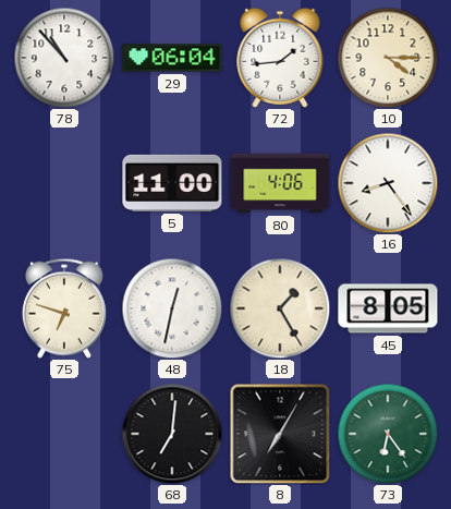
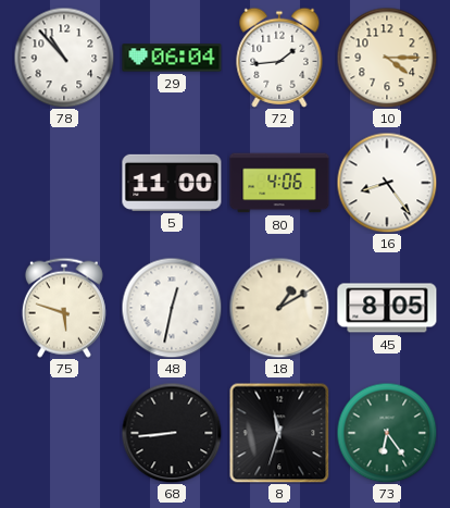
75: 6:48 -> 5:48
18: 1:25 -> 1:10
68: 7:01 -> 8:44
8: 7:05 -> 11:33
